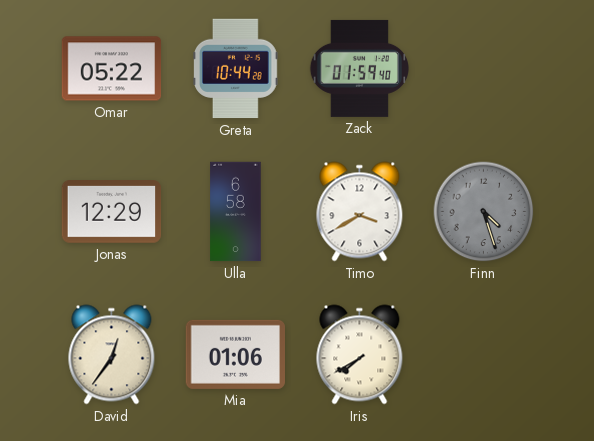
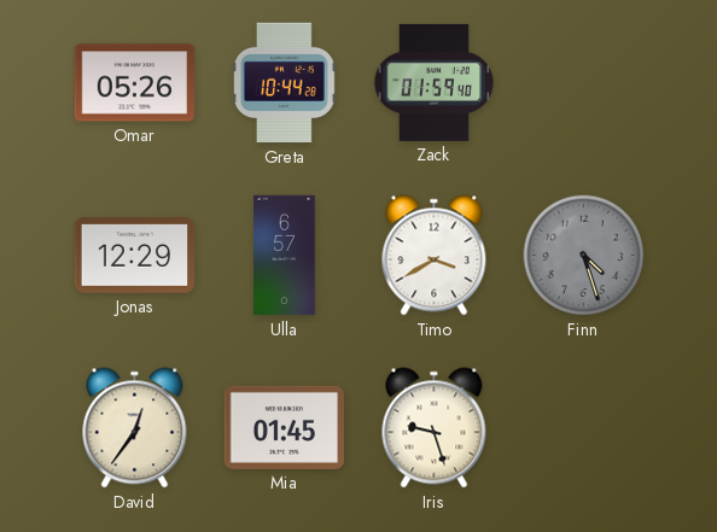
Omar: 05:22 -> 05:26
Ulla: 6:58 -> 6:57
Mia: 01:06 -> 01:45
Iris: 7:40 -> 9:27
